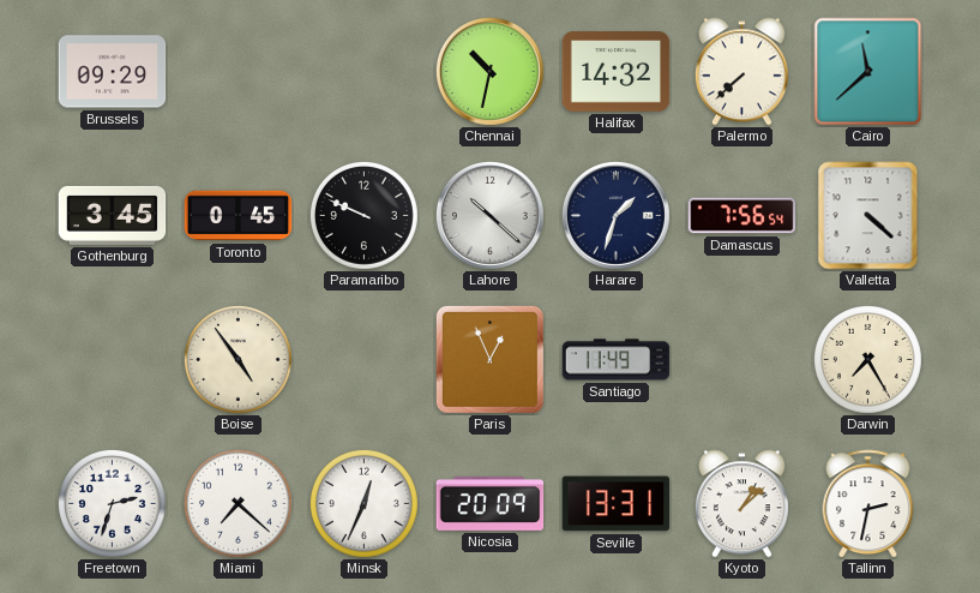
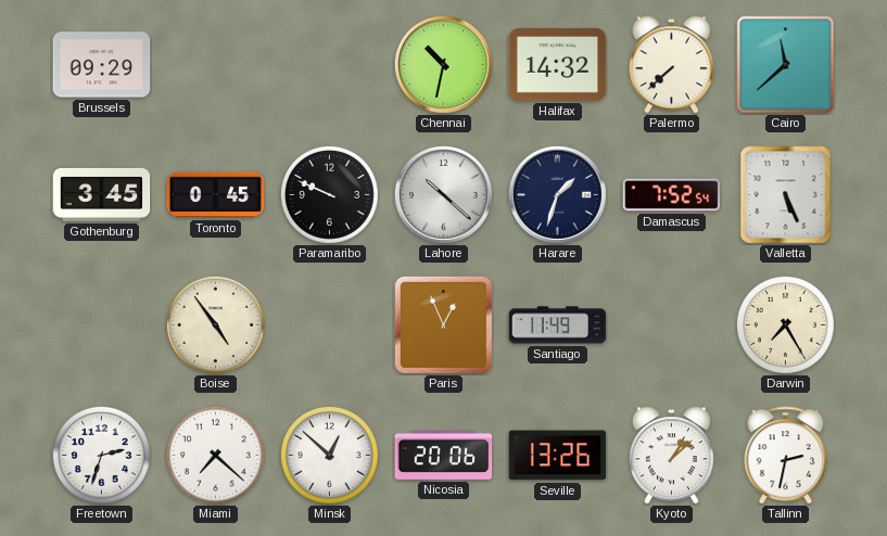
Damascus: 7:56 -> 7:52
Valletta: 4:22 -> 5:26
Minsk: 12:34 -> 12:52
Nicosia: 20:09 -> 20:06
Seville: 13:31 -> 13:26
